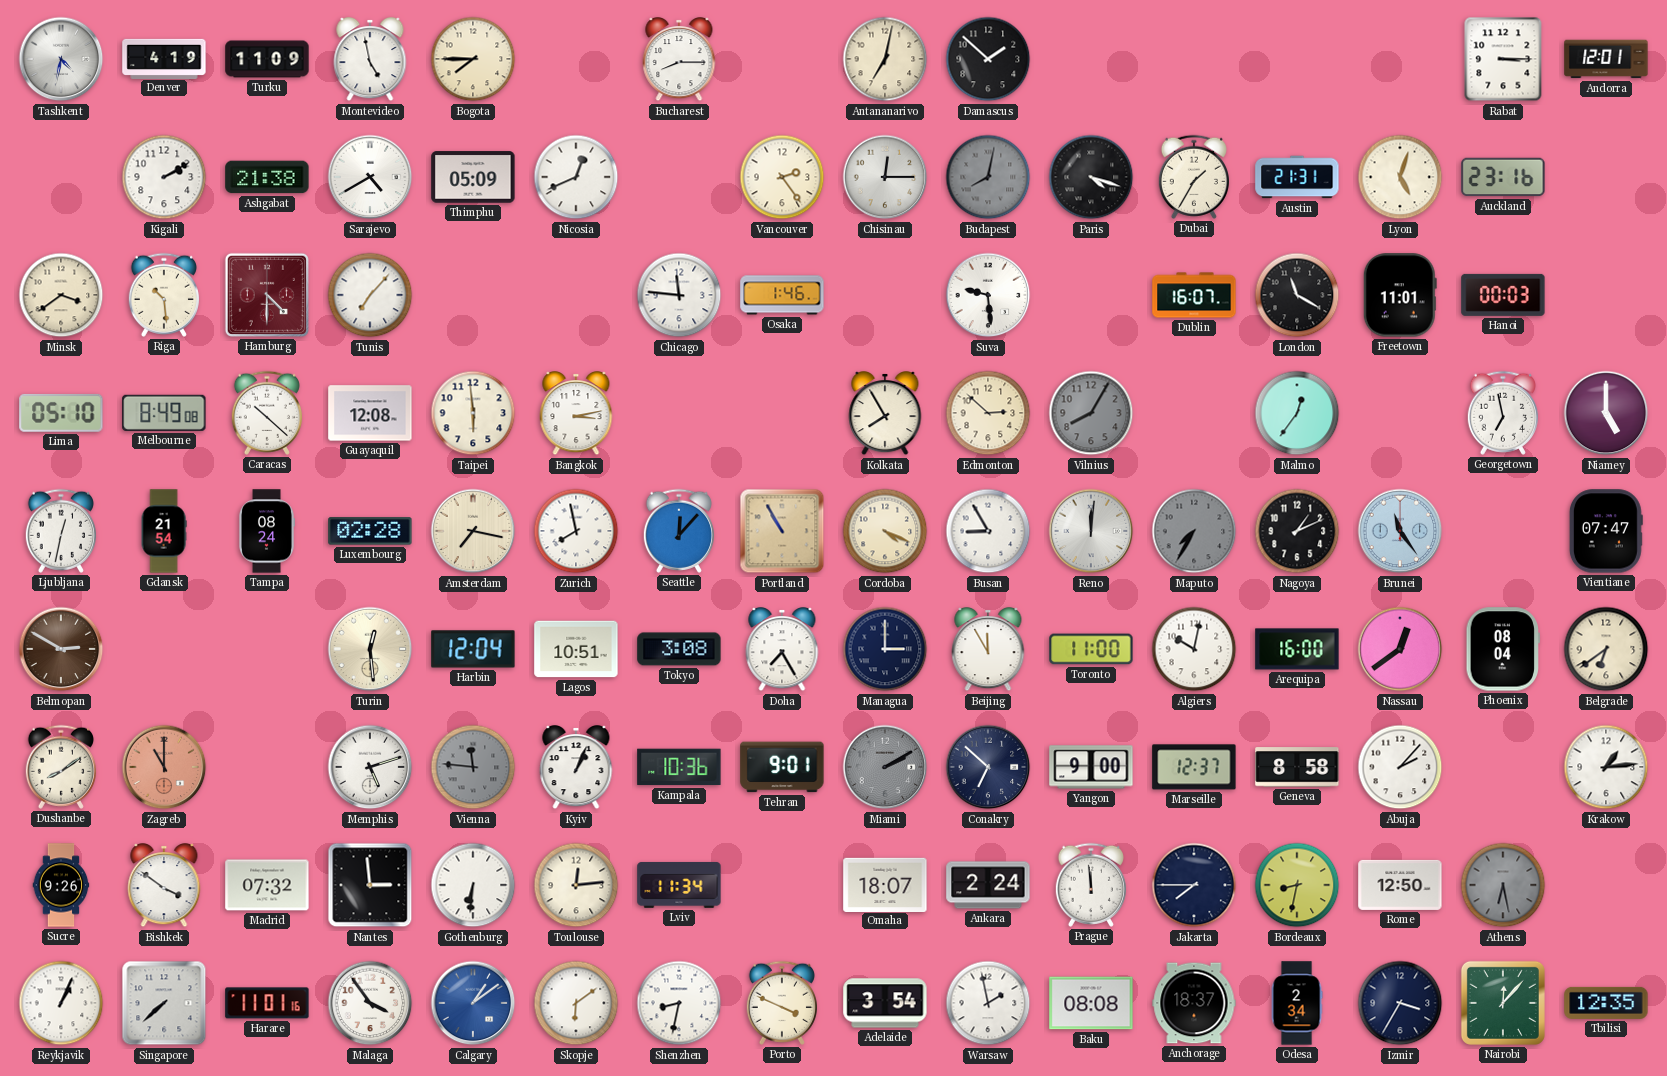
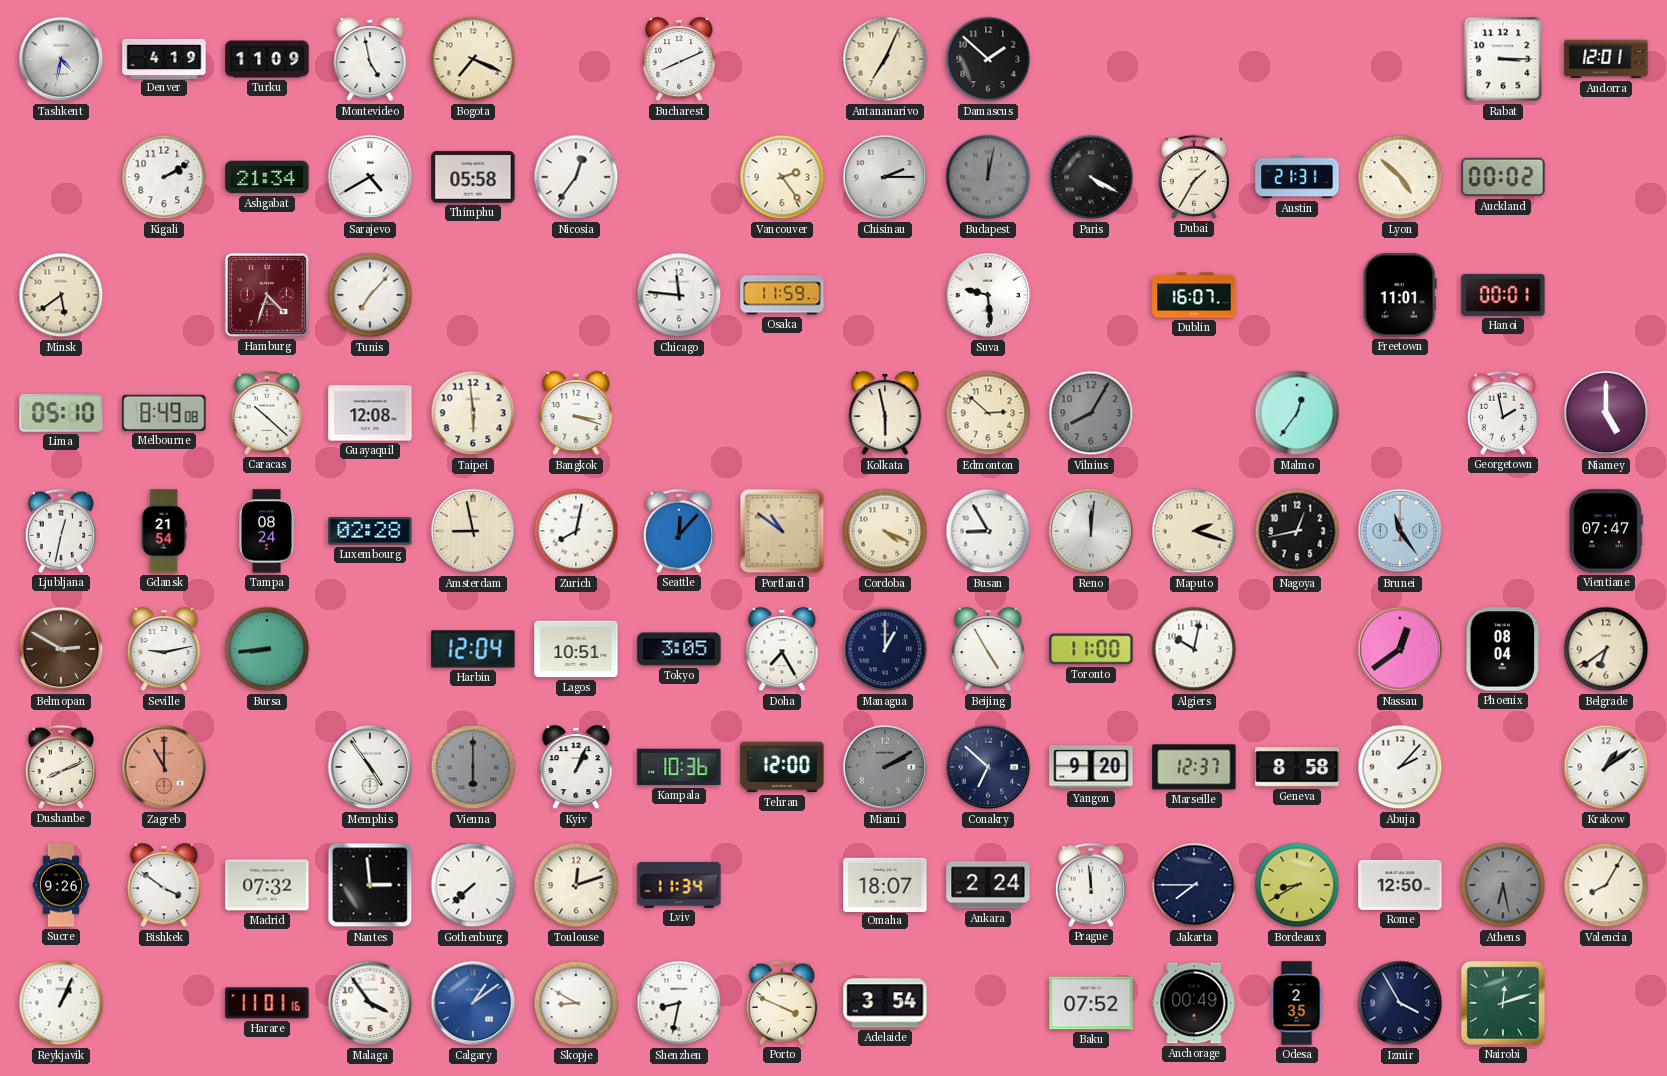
Bogota: 7:45 -> 7:19
Bucharest: 8:15 -> 8:11
Antananarivo: 7:02 -> 7:04
Ashgabat: 21:38 -> 21:34
Thimphu: 05:09 -> 05:58
Nicosia: 12:41 -> 12:36
Chisinau: 12:15 -> 2:15
Budapest: 8:02 -> 12:02
Paris: 4:18 -> 4:20
Lyon: 5:03 -> 4:52
Auckland: 23:16 -> 00:02
Minsk: 3:39 -> 5:39
Riga: 10:29 -> none
Hamburg: 4:30 -> 4:33
Osaka: 1:46 -> 11:59
London: 11:20 -> none
Hanoi: 00:03 -> 00:01
Bangkok: 3:13 -> 3:18
Kolkata: 7:55 -> 5:58
Georgetown: 6:58 -> 1:58
Amsterdam: 7:17 -> 8:58
Zurich: 7:58 -> 8:02
Portland: 10:55 -> 10:51
Maputo: 7:35 -> 2:18
Maputo dial: grey -> cream
Nagoya: 1:11 -> 12:43
Seville: none -> 9:13
Bursa: none -> 8:44
Turin: 12:29 -> none
Tokyo: 3:08 -> 3:05
Managua: 3:00 -> 1:00
Beijing: 11:55 -> 4:55
Arequipa: 16:00 -> none
Dushanbe: 8:09 -> 8:11
Memphis: 5:12 -> 4:54
Vienna: 11:46 -> 6:00
Tehran: 9:01 -> 12:00
Yangon: 9:00 -> 9:20
Krakow: 1:14 -> 1:09
Gothenburg: 6:31 -> 7:38
Toulouse: 12:14 -> 12:12
Bordeaux: 8:32 -> 8:40
Valencia: none -> 8:05
Singapore: 7:38 -> none
Skopje: 6:09 -> 8:50
Warsaw: 1:58 -> none
Baku: 08:08 -> 07:52
Anchorage: 18:37 -> 00:49
Odesa: 2:34 -> 2:35
Izmir: 3:35 -> 3:55
Nairobi: 12:07 -> 12:12
Tbilisi: 12:35 -> none
